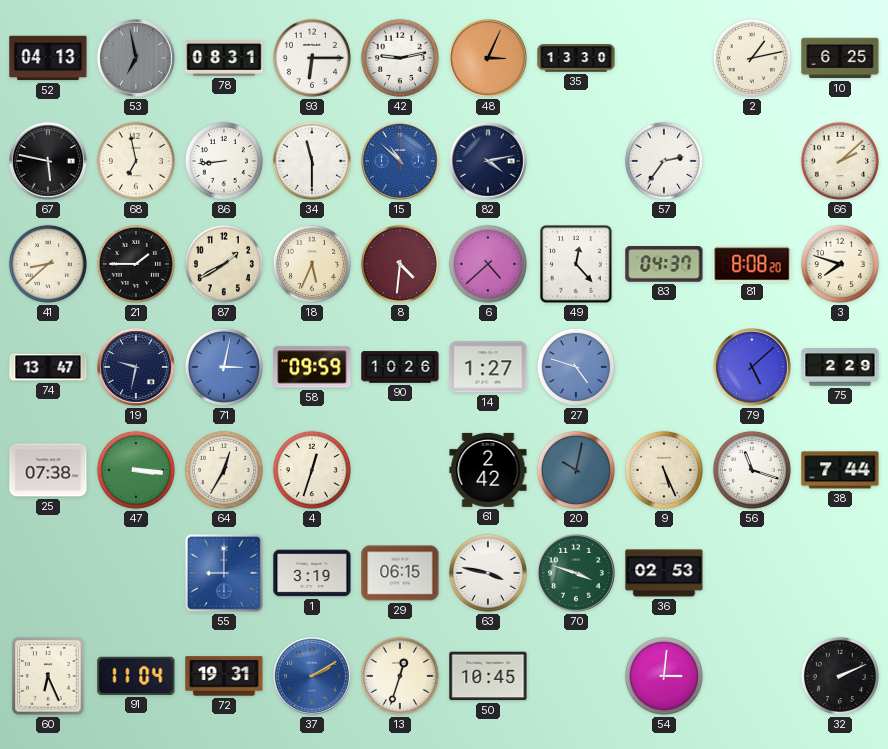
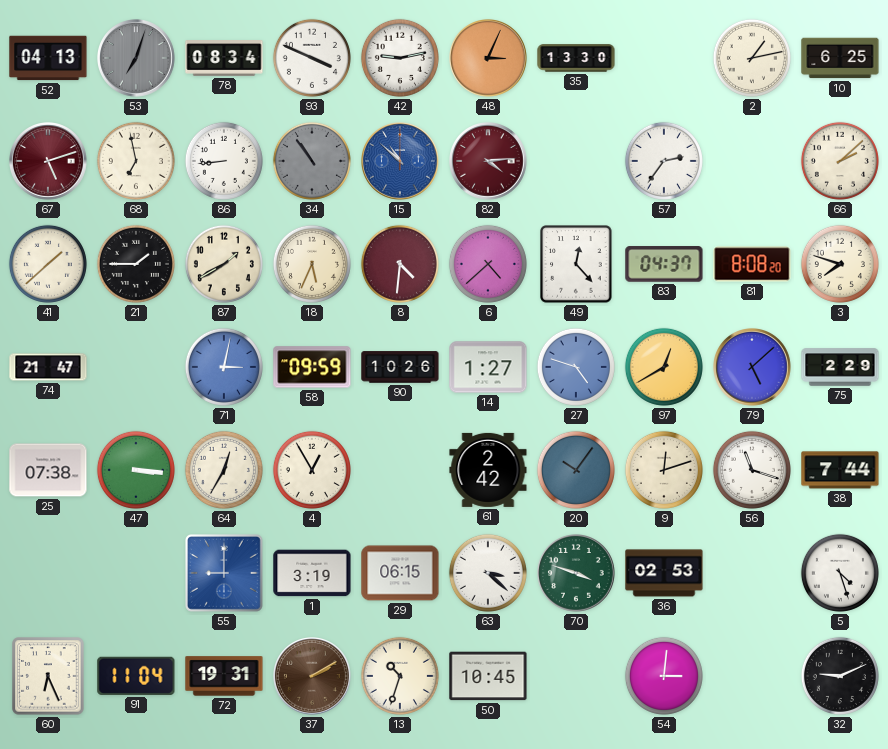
53: 6:58 -> 7:03
78: 08:31 -> 08:34
93: 6:15 -> 3:49
67: 5:47 -> 5:12
67 dial: black -> burgundy
34: 11:30 -> 10:54
34 dial: white -> grey
82: 4:13 -> 4:14
82 dial: navy -> burgundy
41: 8:38 -> 1:38
74: 13:47 -> 21:47
19: 9:32 -> none
97: none -> 12:40
4: 12:33 -> 12:55
20: 10:02 -> 10:06
9: 5:26 -> 12:12
63: 3:47 -> 3:22
5: none -> 4:27
37 dial: blue -> brown
13: 12:33 -> 10:33
32: 2:11 -> 9:11
